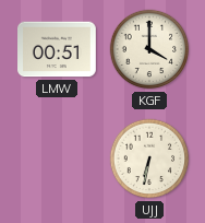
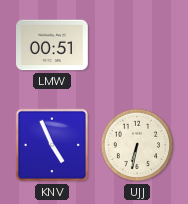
KGF: 4:00 -> none
KNV: none -> 4:56
